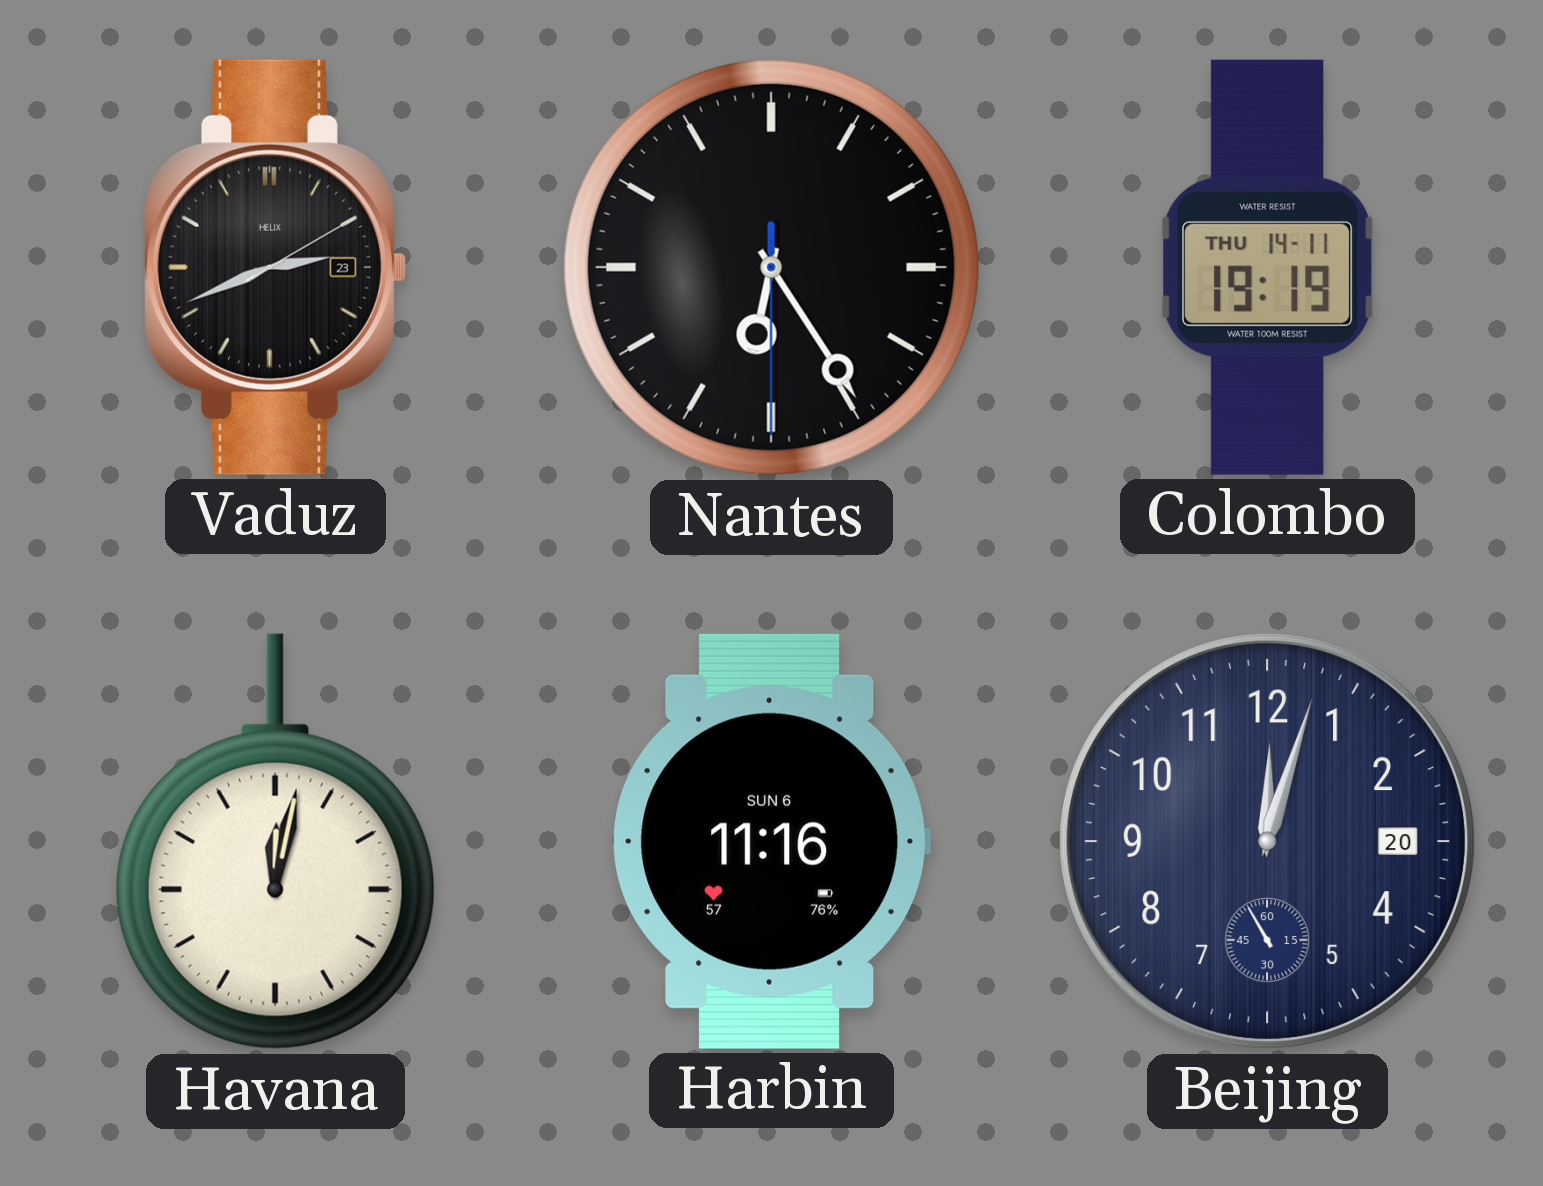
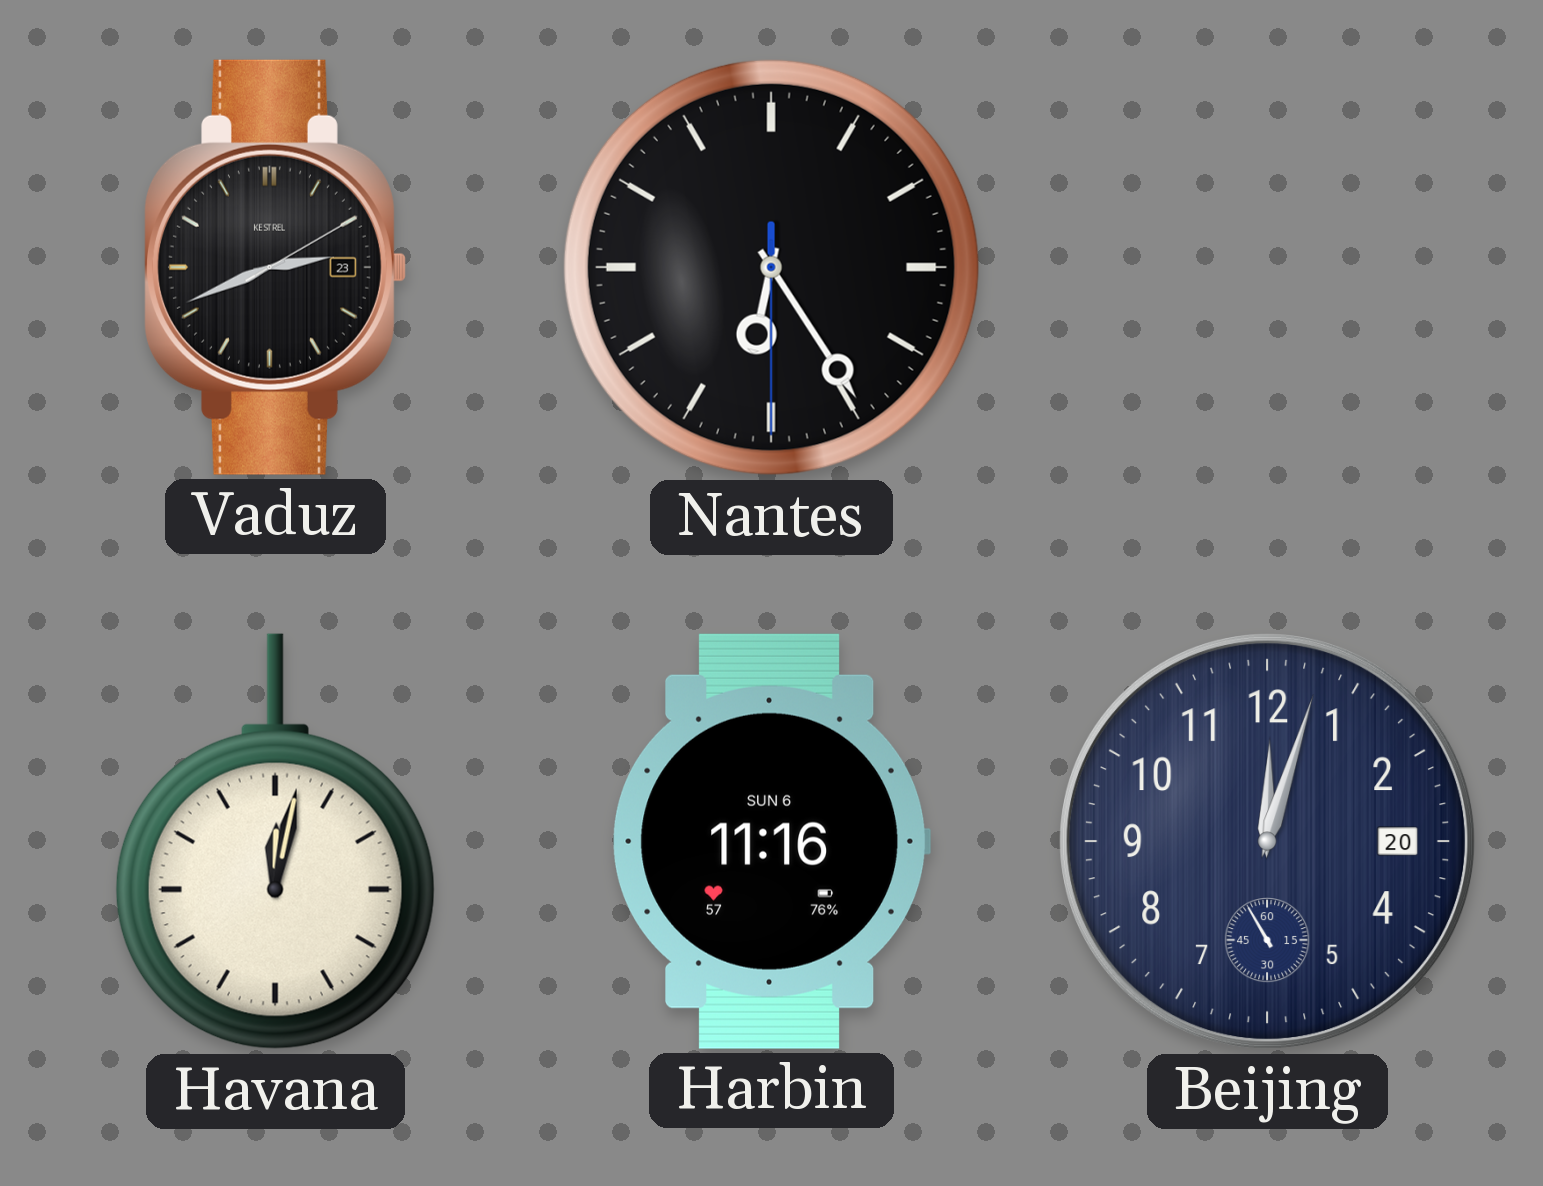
Vaduz brand: HELIX -> KESTREL
Colombo: 19:19 -> none
